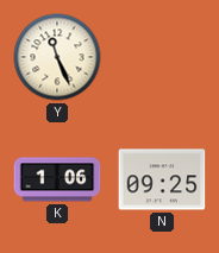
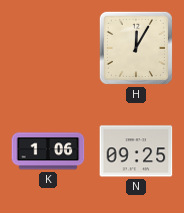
Y: 11:26 -> none
H: none -> 12:05
